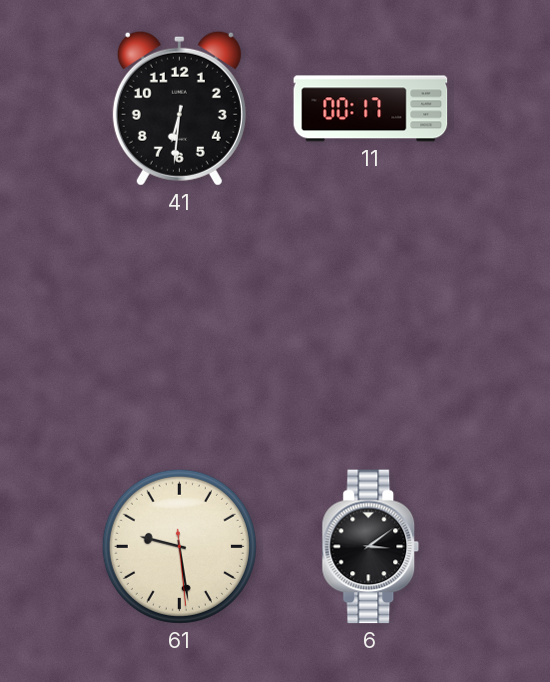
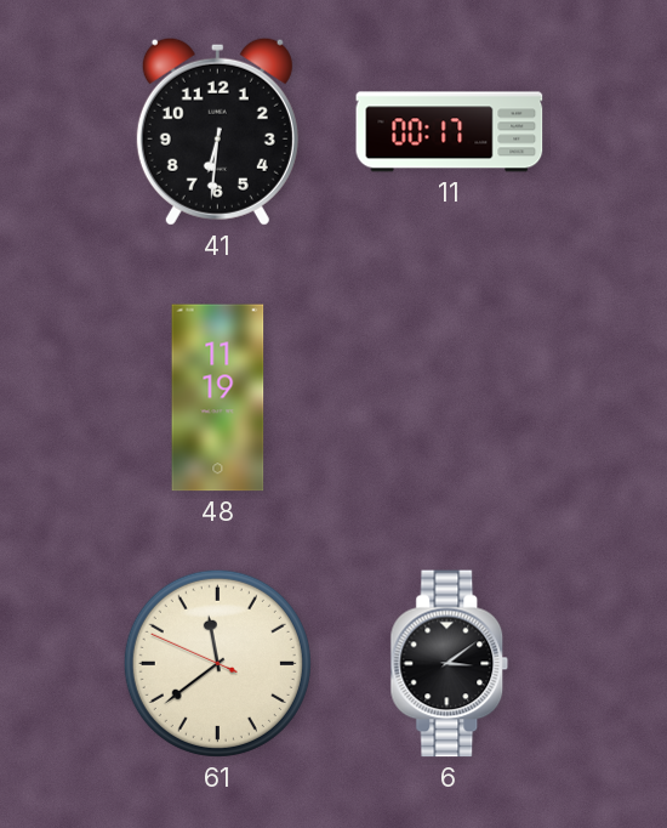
48: none -> 11:19
61: 9:28 -> 11:38
